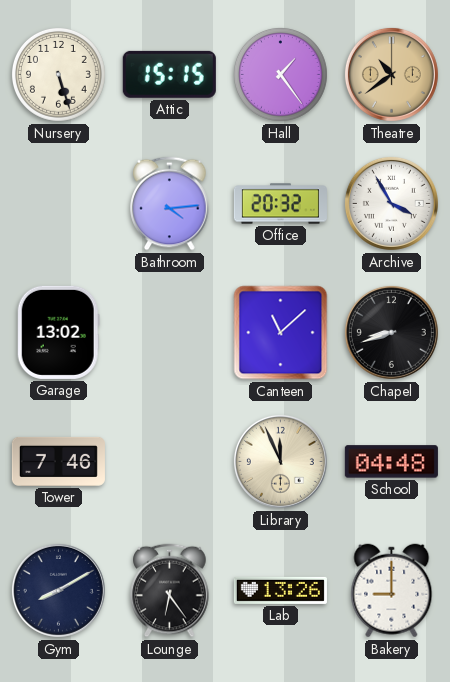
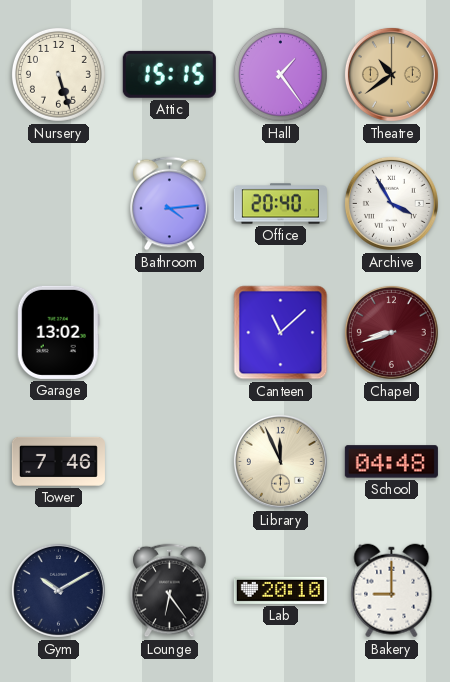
Office: 20:32 -> 20:40
Chapel dial: black -> burgundy
Gym: 8:10 -> 10:10
Lab: 13:26 -> 20:10
